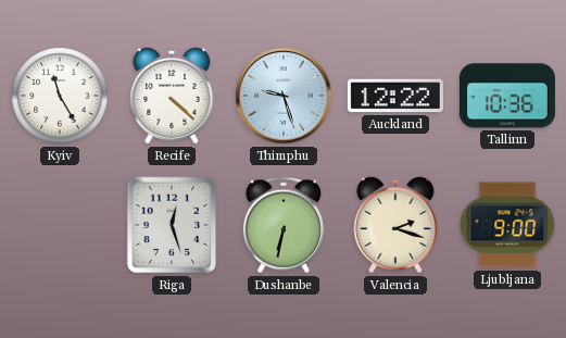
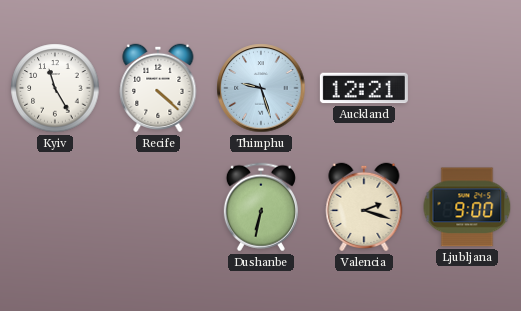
Auckland: 12:22 -> 12:21
Tallinn: 10:36 -> none
Riga: 12:27 -> none
